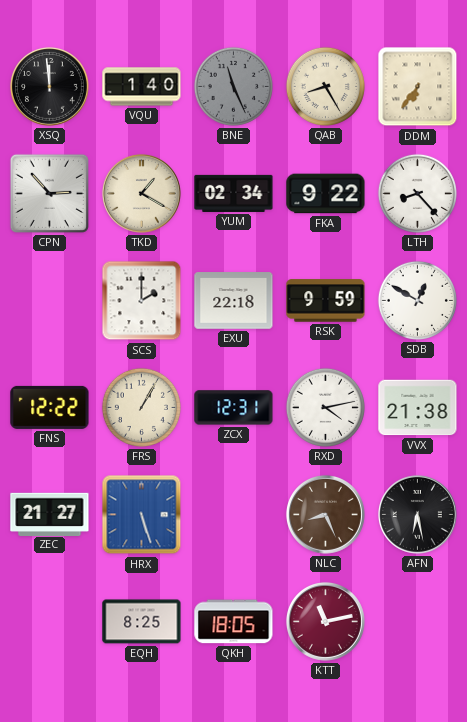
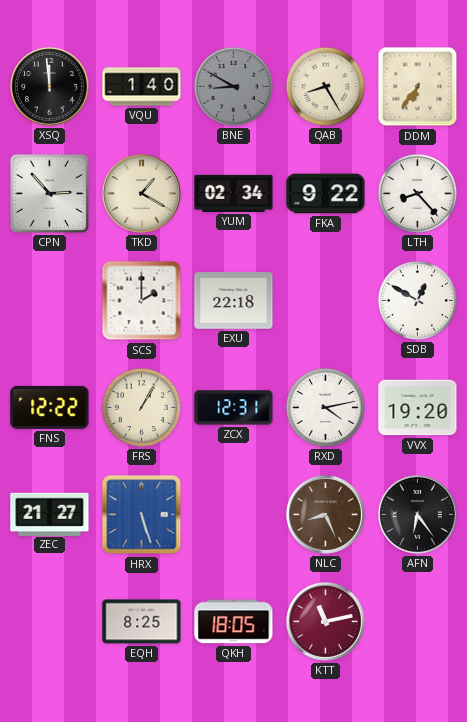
BNE: 11:26 -> 8:50
RSK: 9:59 -> none
VVX: 21:38 -> 19:20
AFN: 6:28 -> 6:24
